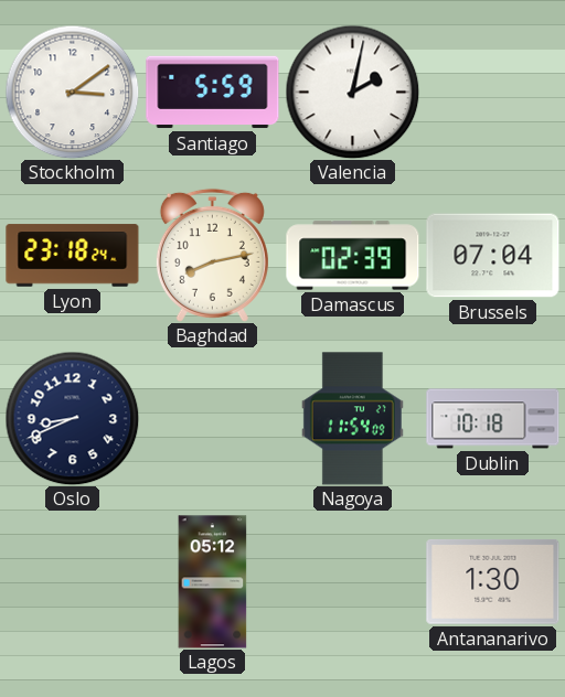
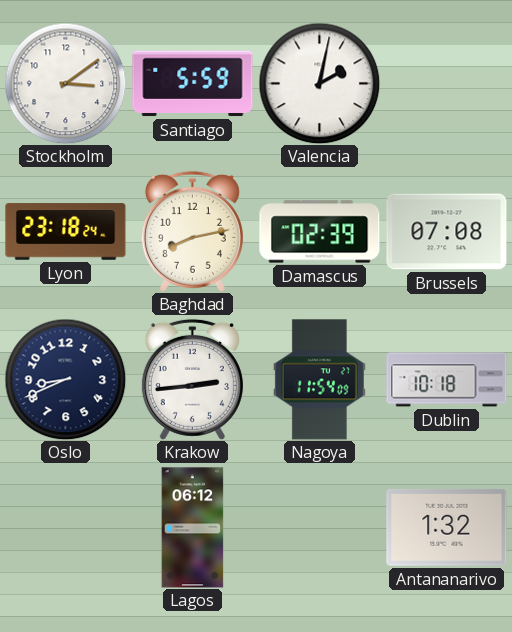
Brussels: 07:04 -> 07:08
Krakow: none -> 2:44
Lagos: 05:12 -> 06:12
Antananarivo: 1:30 -> 1:32
